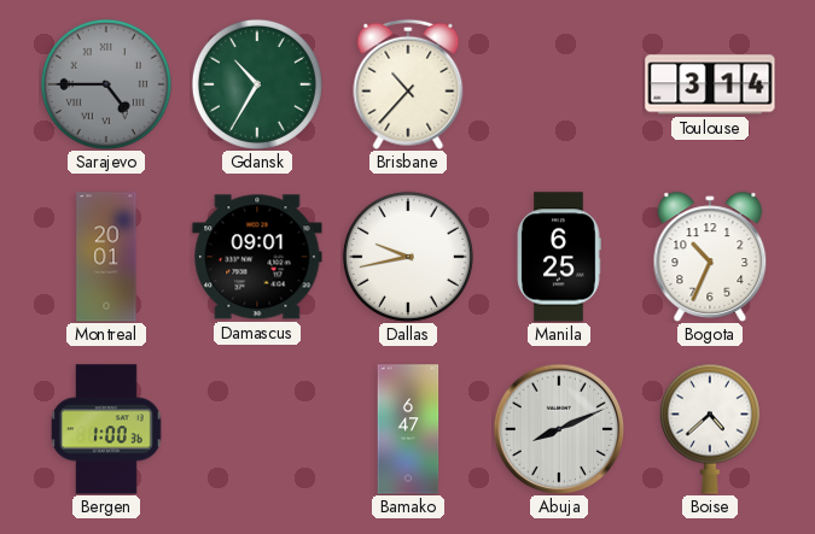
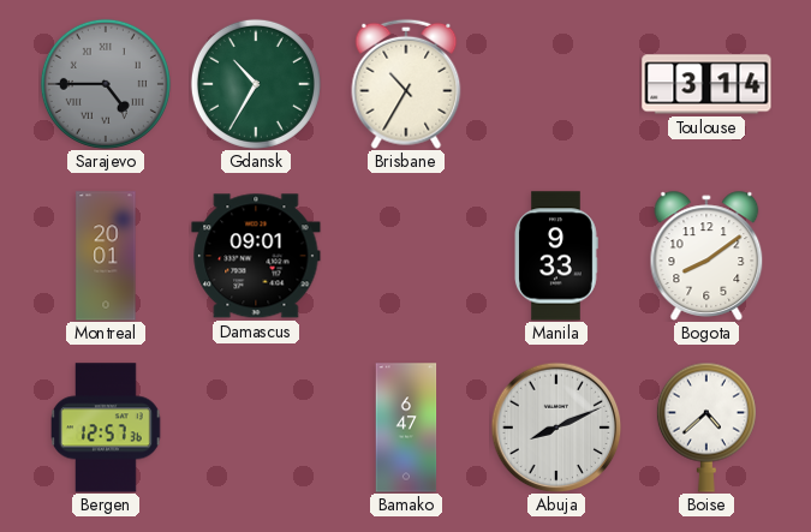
Brisbane: 10:37 -> 10:35
Dallas: 9:43 -> none
Manila: 6:25 -> 9:33
Bogota: 10:34 -> 8:09
Bergen: 1:00 -> 12:57
